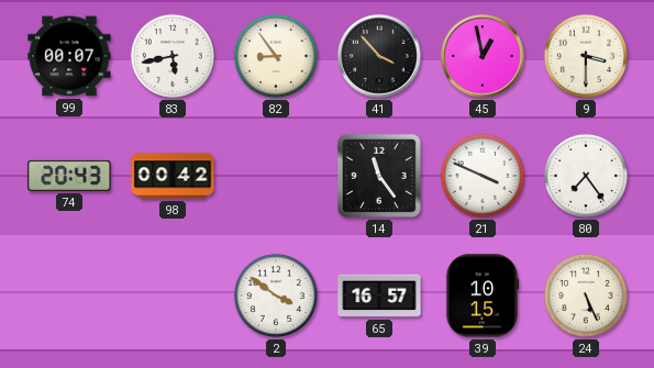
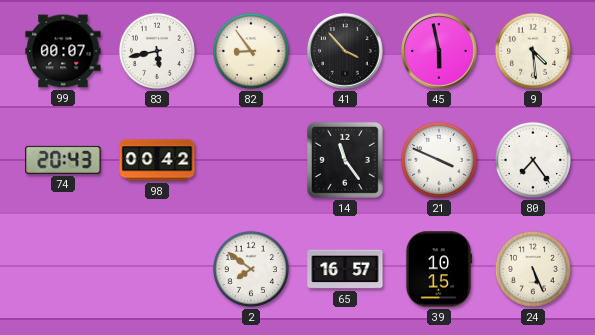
45: 12:58 -> 5:58
9: 3:30 -> 4:29
2: 3:51 -> 7:51
